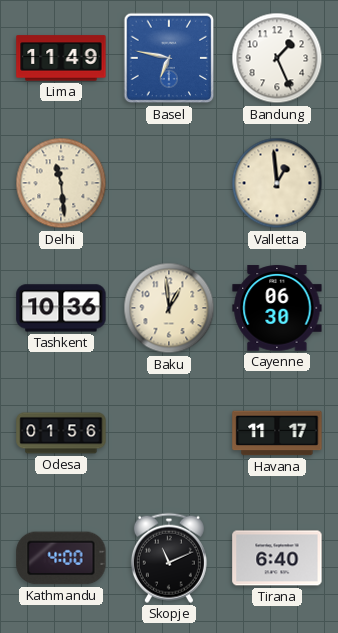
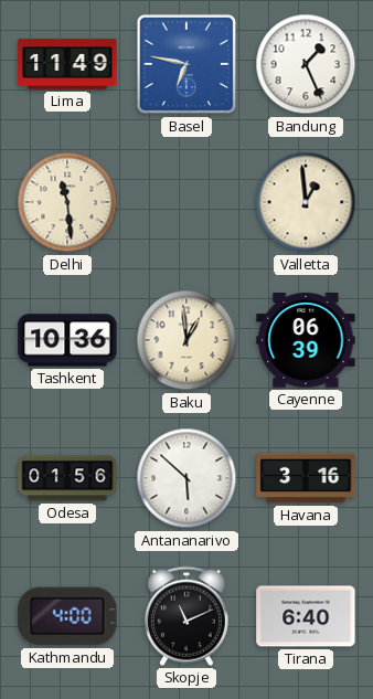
Cayenne: 06:30 -> 06:39
Antananarivo: none -> 5:52
Havana: 11:17 -> 3:16
